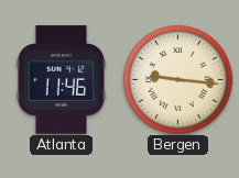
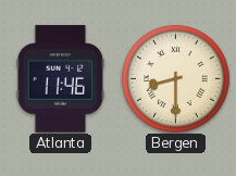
Bergen: 9:16 -> 8:30
